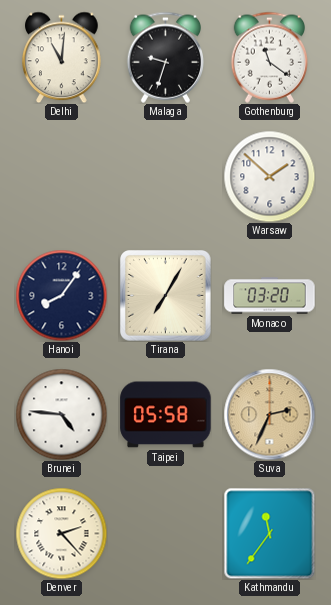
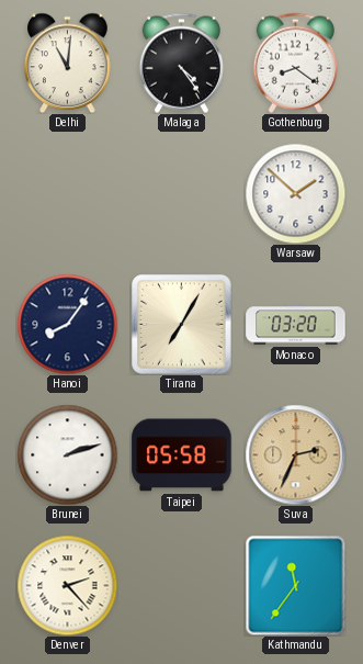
Malaga: 9:33 -> 4:24
Gothenburg: 11:21 -> 8:21
Brunei: 4:46 -> 2:12
